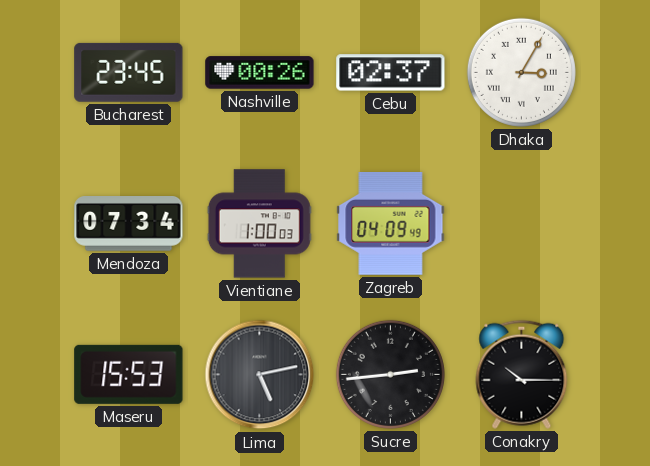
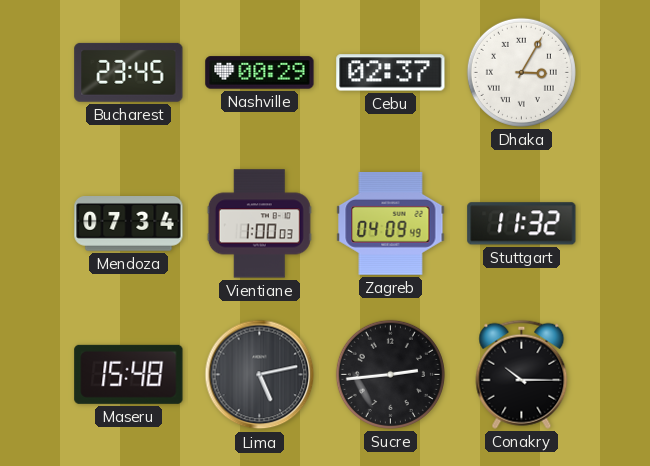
Nashville: 00:26 -> 00:29
Stuttgart: none -> 11:32
Maseru: 15:53 -> 15:48
